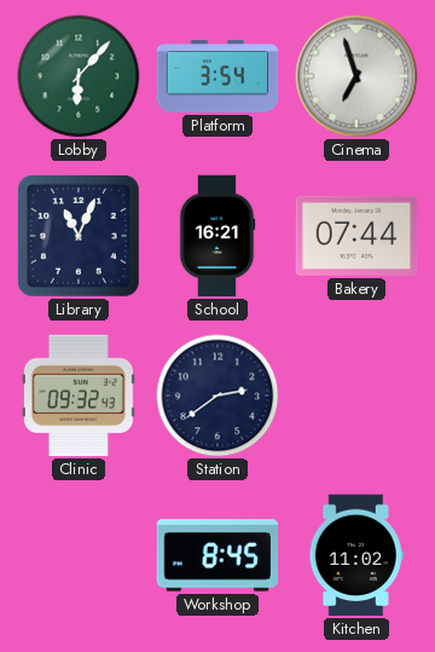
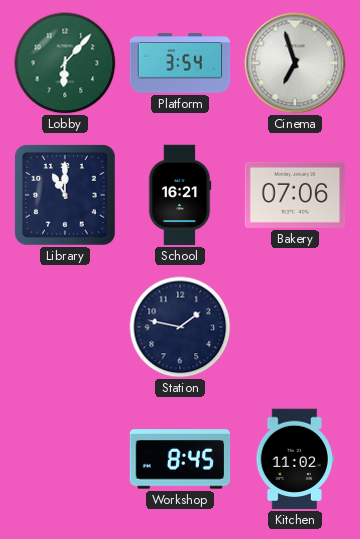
Library: 11:04 -> 11:00
Bakery: 07:44 -> 07:06
Clinic: 09:32 -> none
Station: 2:39 -> 1:47
